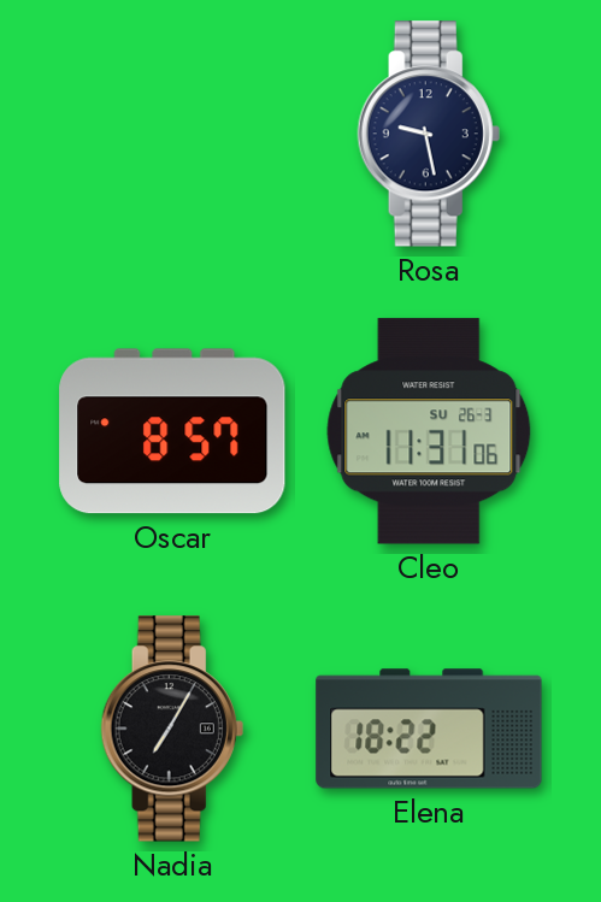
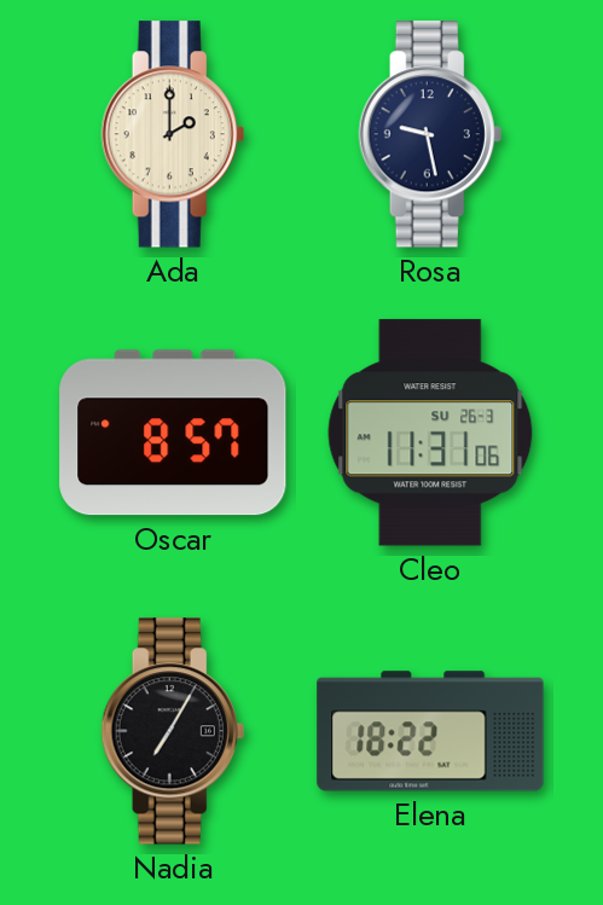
Ada: none -> 2:00
